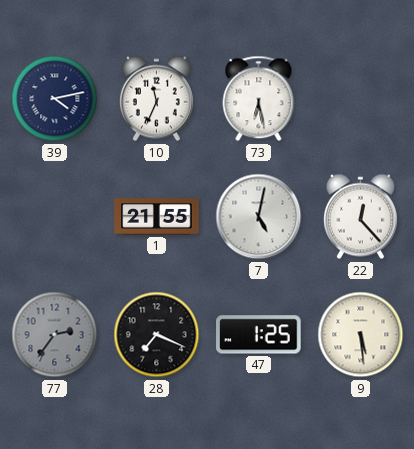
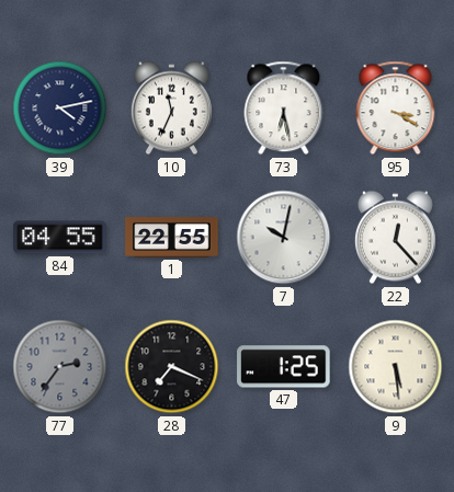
95: none -> 3:20
84: none -> 04:55
1: 21:55 -> 22:55
7: 5:02 -> 10:02
